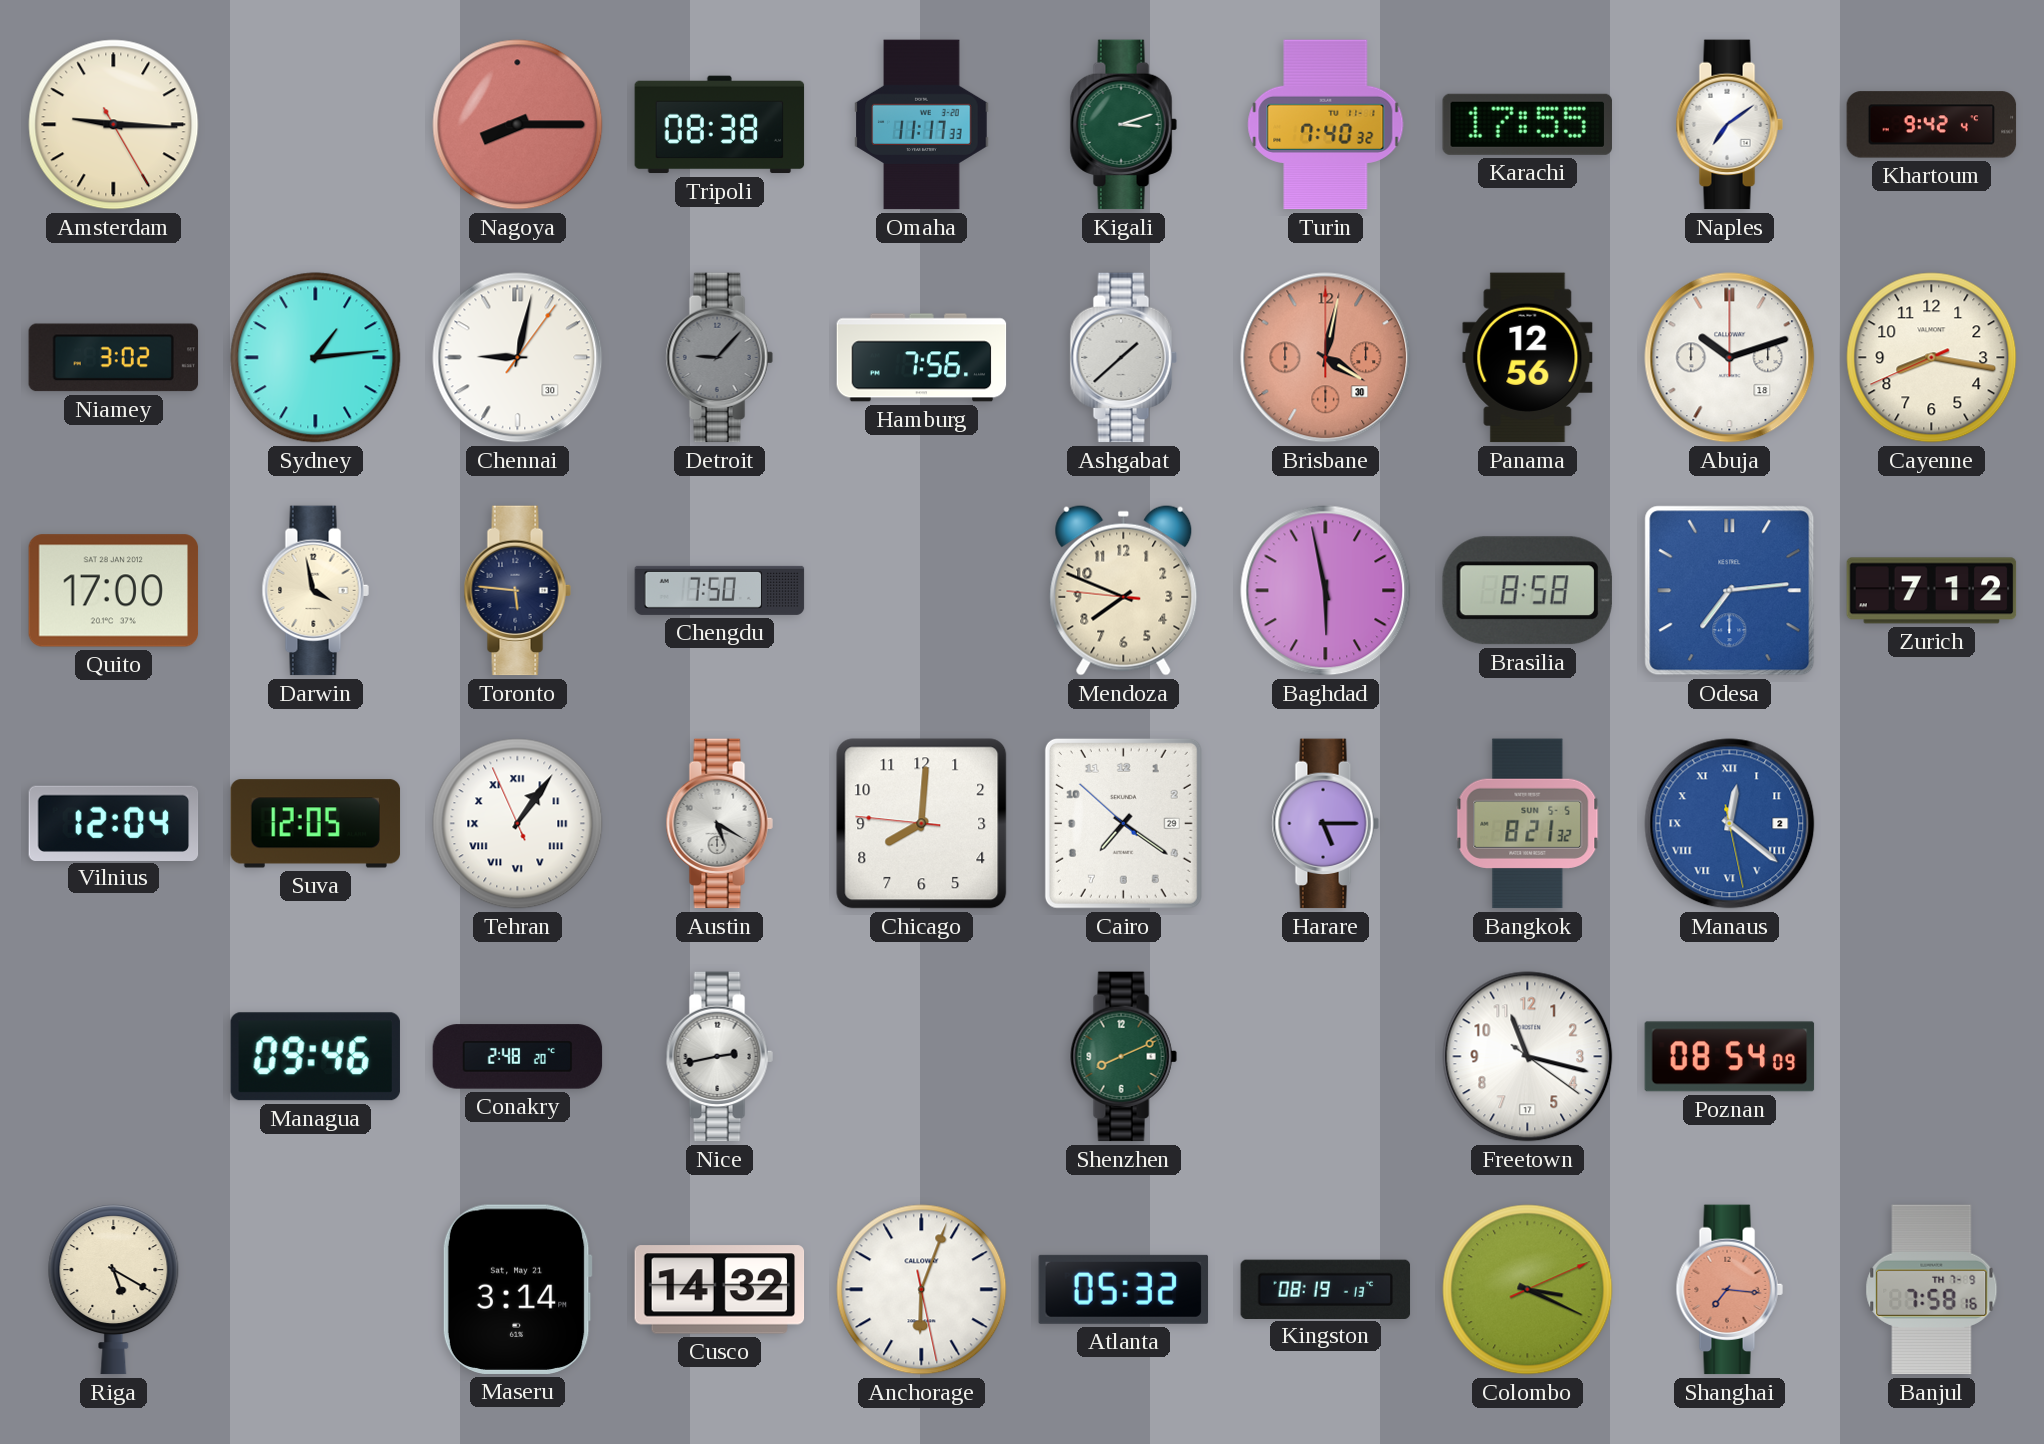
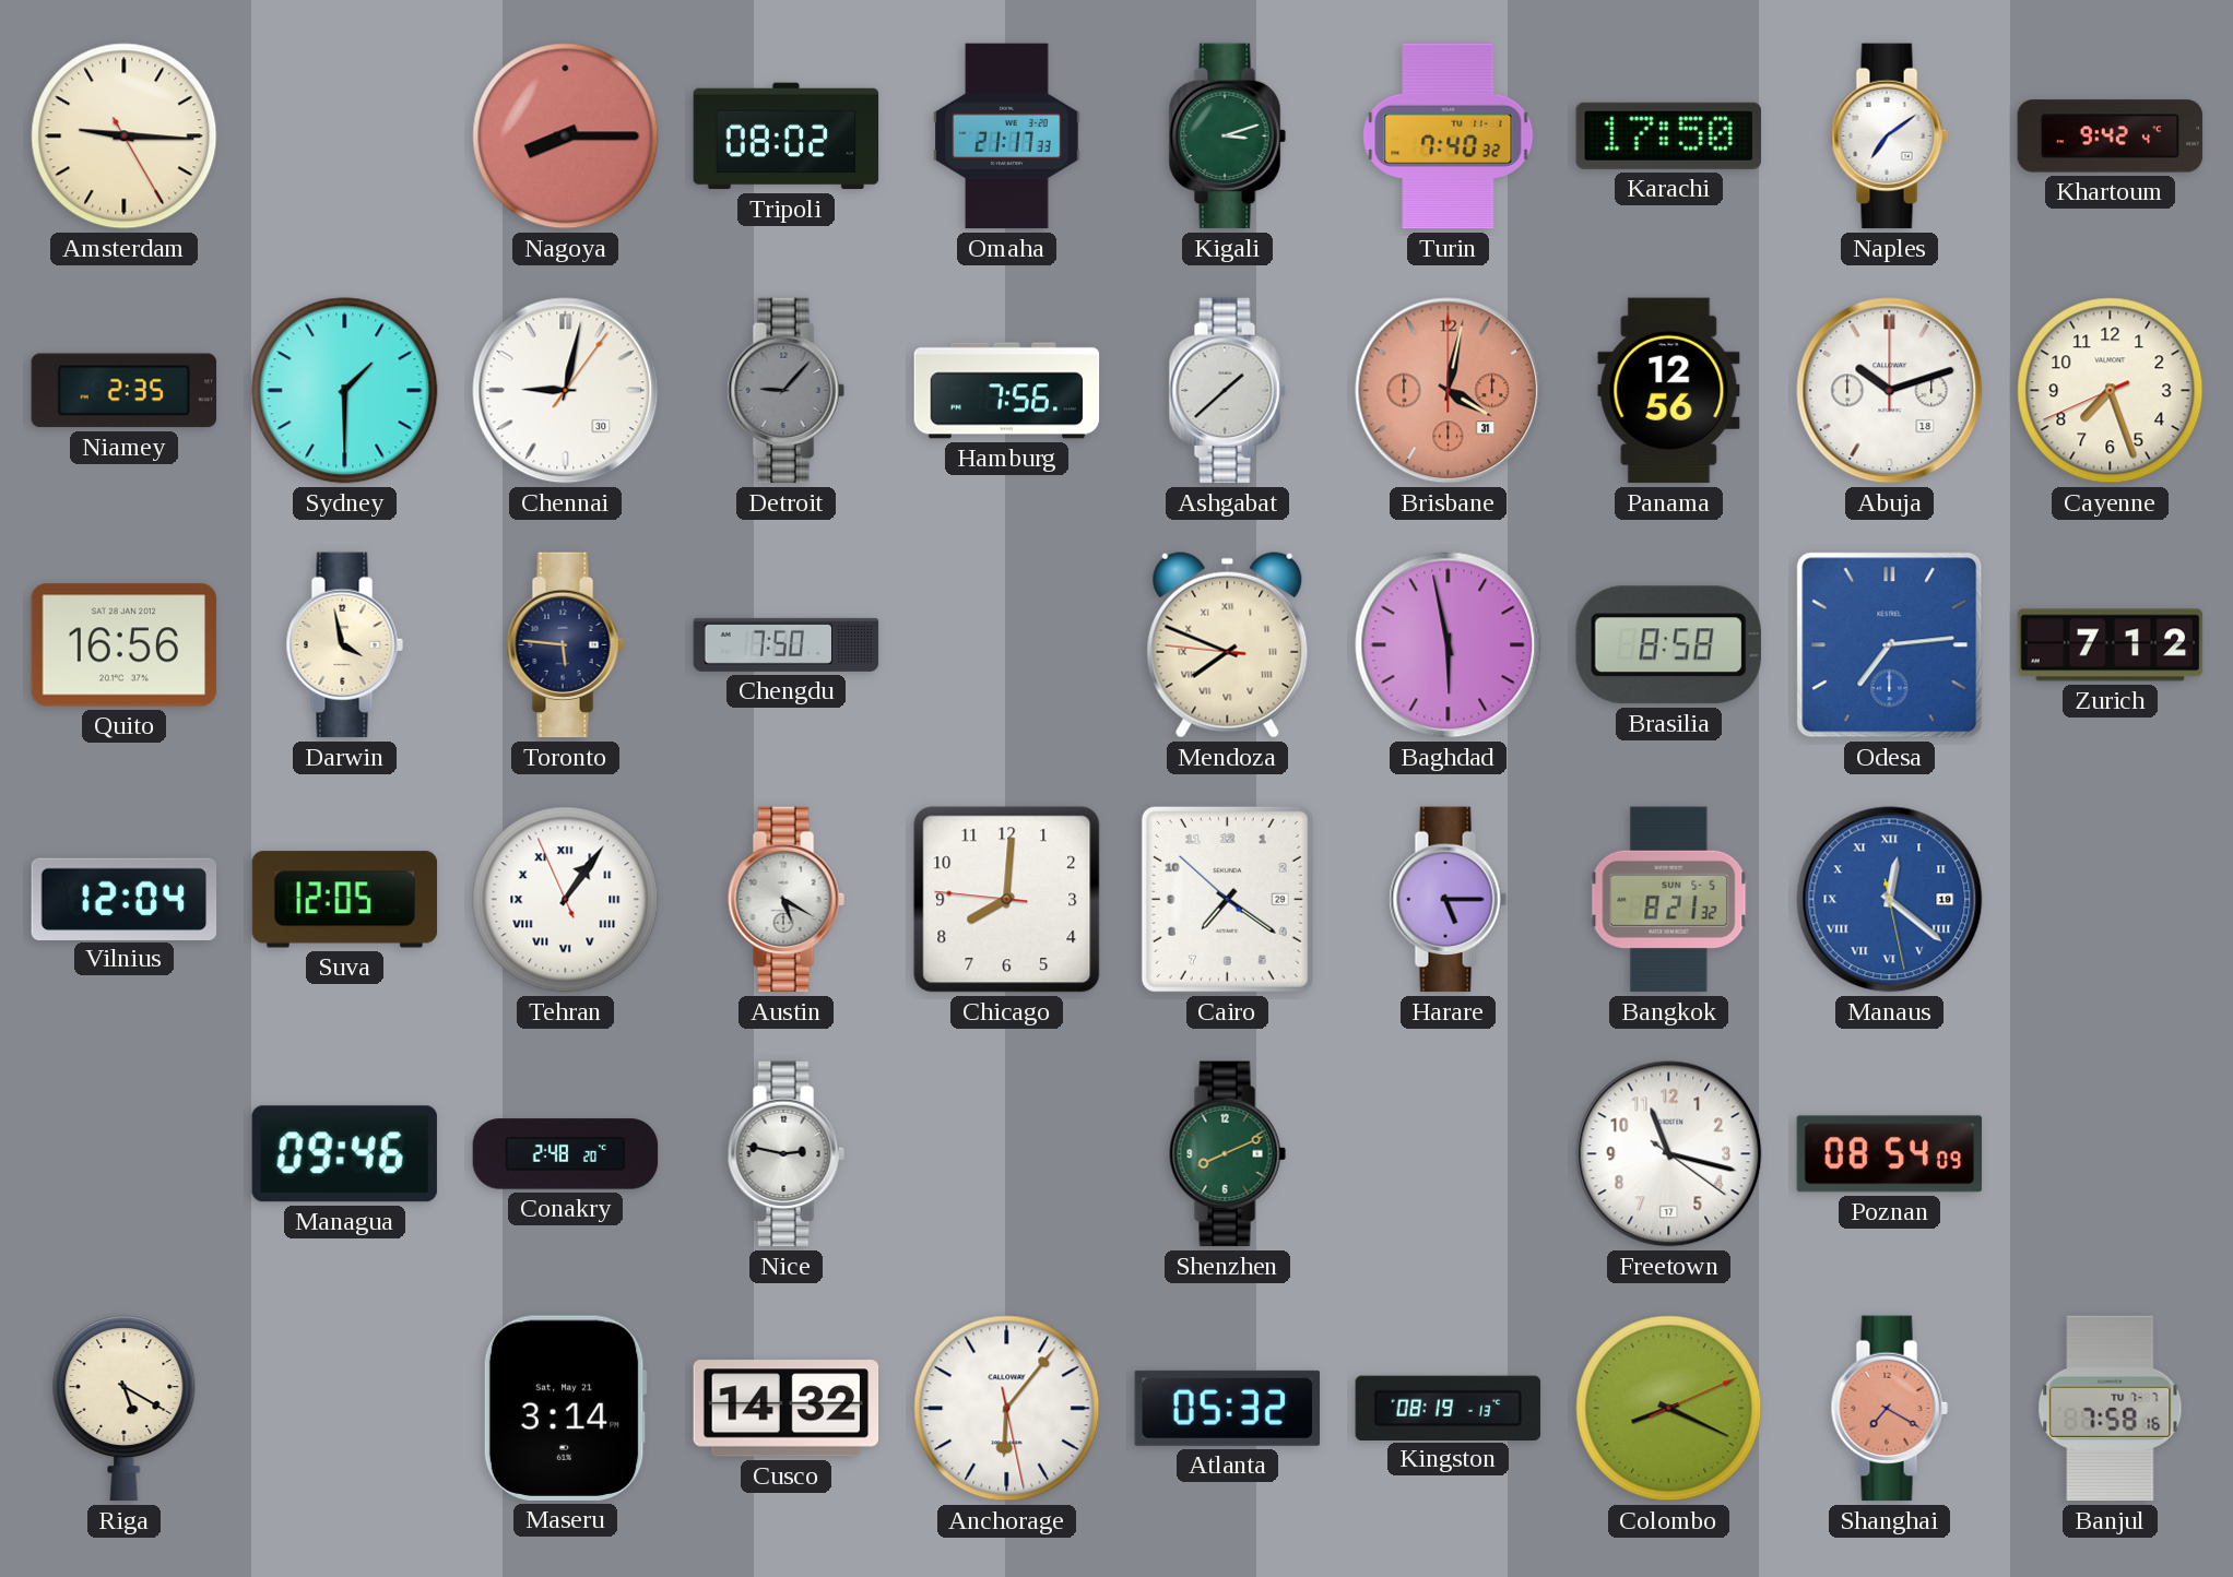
Tripoli: 08:38 -> 08:02
Omaha: 11:17 -> 21:17
Karachi: 17:55 -> 17:50
Niamey: 3:02 -> 2:35
Sydney: 1:14 -> 1:30
Brisbane date: 30 -> 31
Cayenne: 8:16 -> 7:26
Quito: 17:00 -> 16:56
Mendoza numerals: Arabic -> Roman
Manaus date: 2 -> 19
Nice: 2:43 -> 2:47
Anchorage: 6:03 -> 6:06
Colombo: 3:19 -> 8:19
Shanghai: 7:16 -> 7:20
Banjul date: TH 7-9 -> TU 7-7
